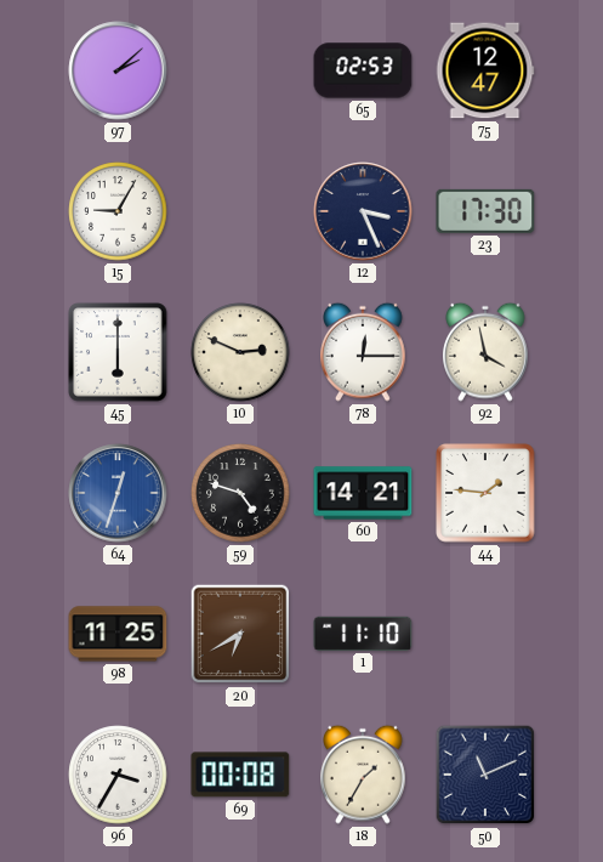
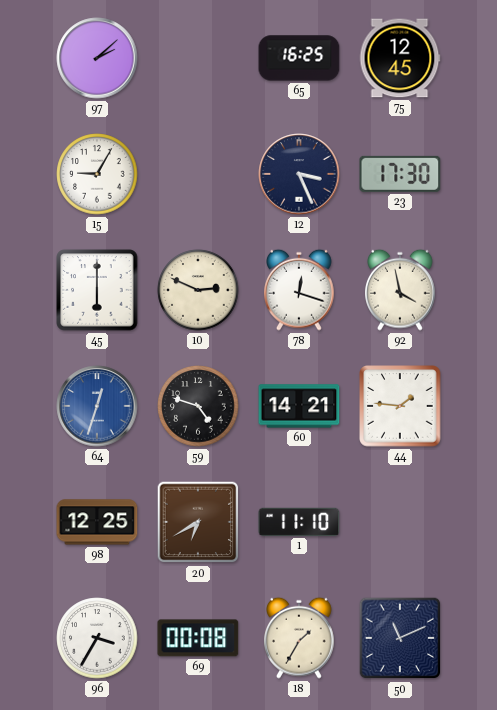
65: 02:53 -> 16:25
75: 12:47 -> 12:45
78: 12:15 -> 12:18
98: 11:25 -> 12:25
